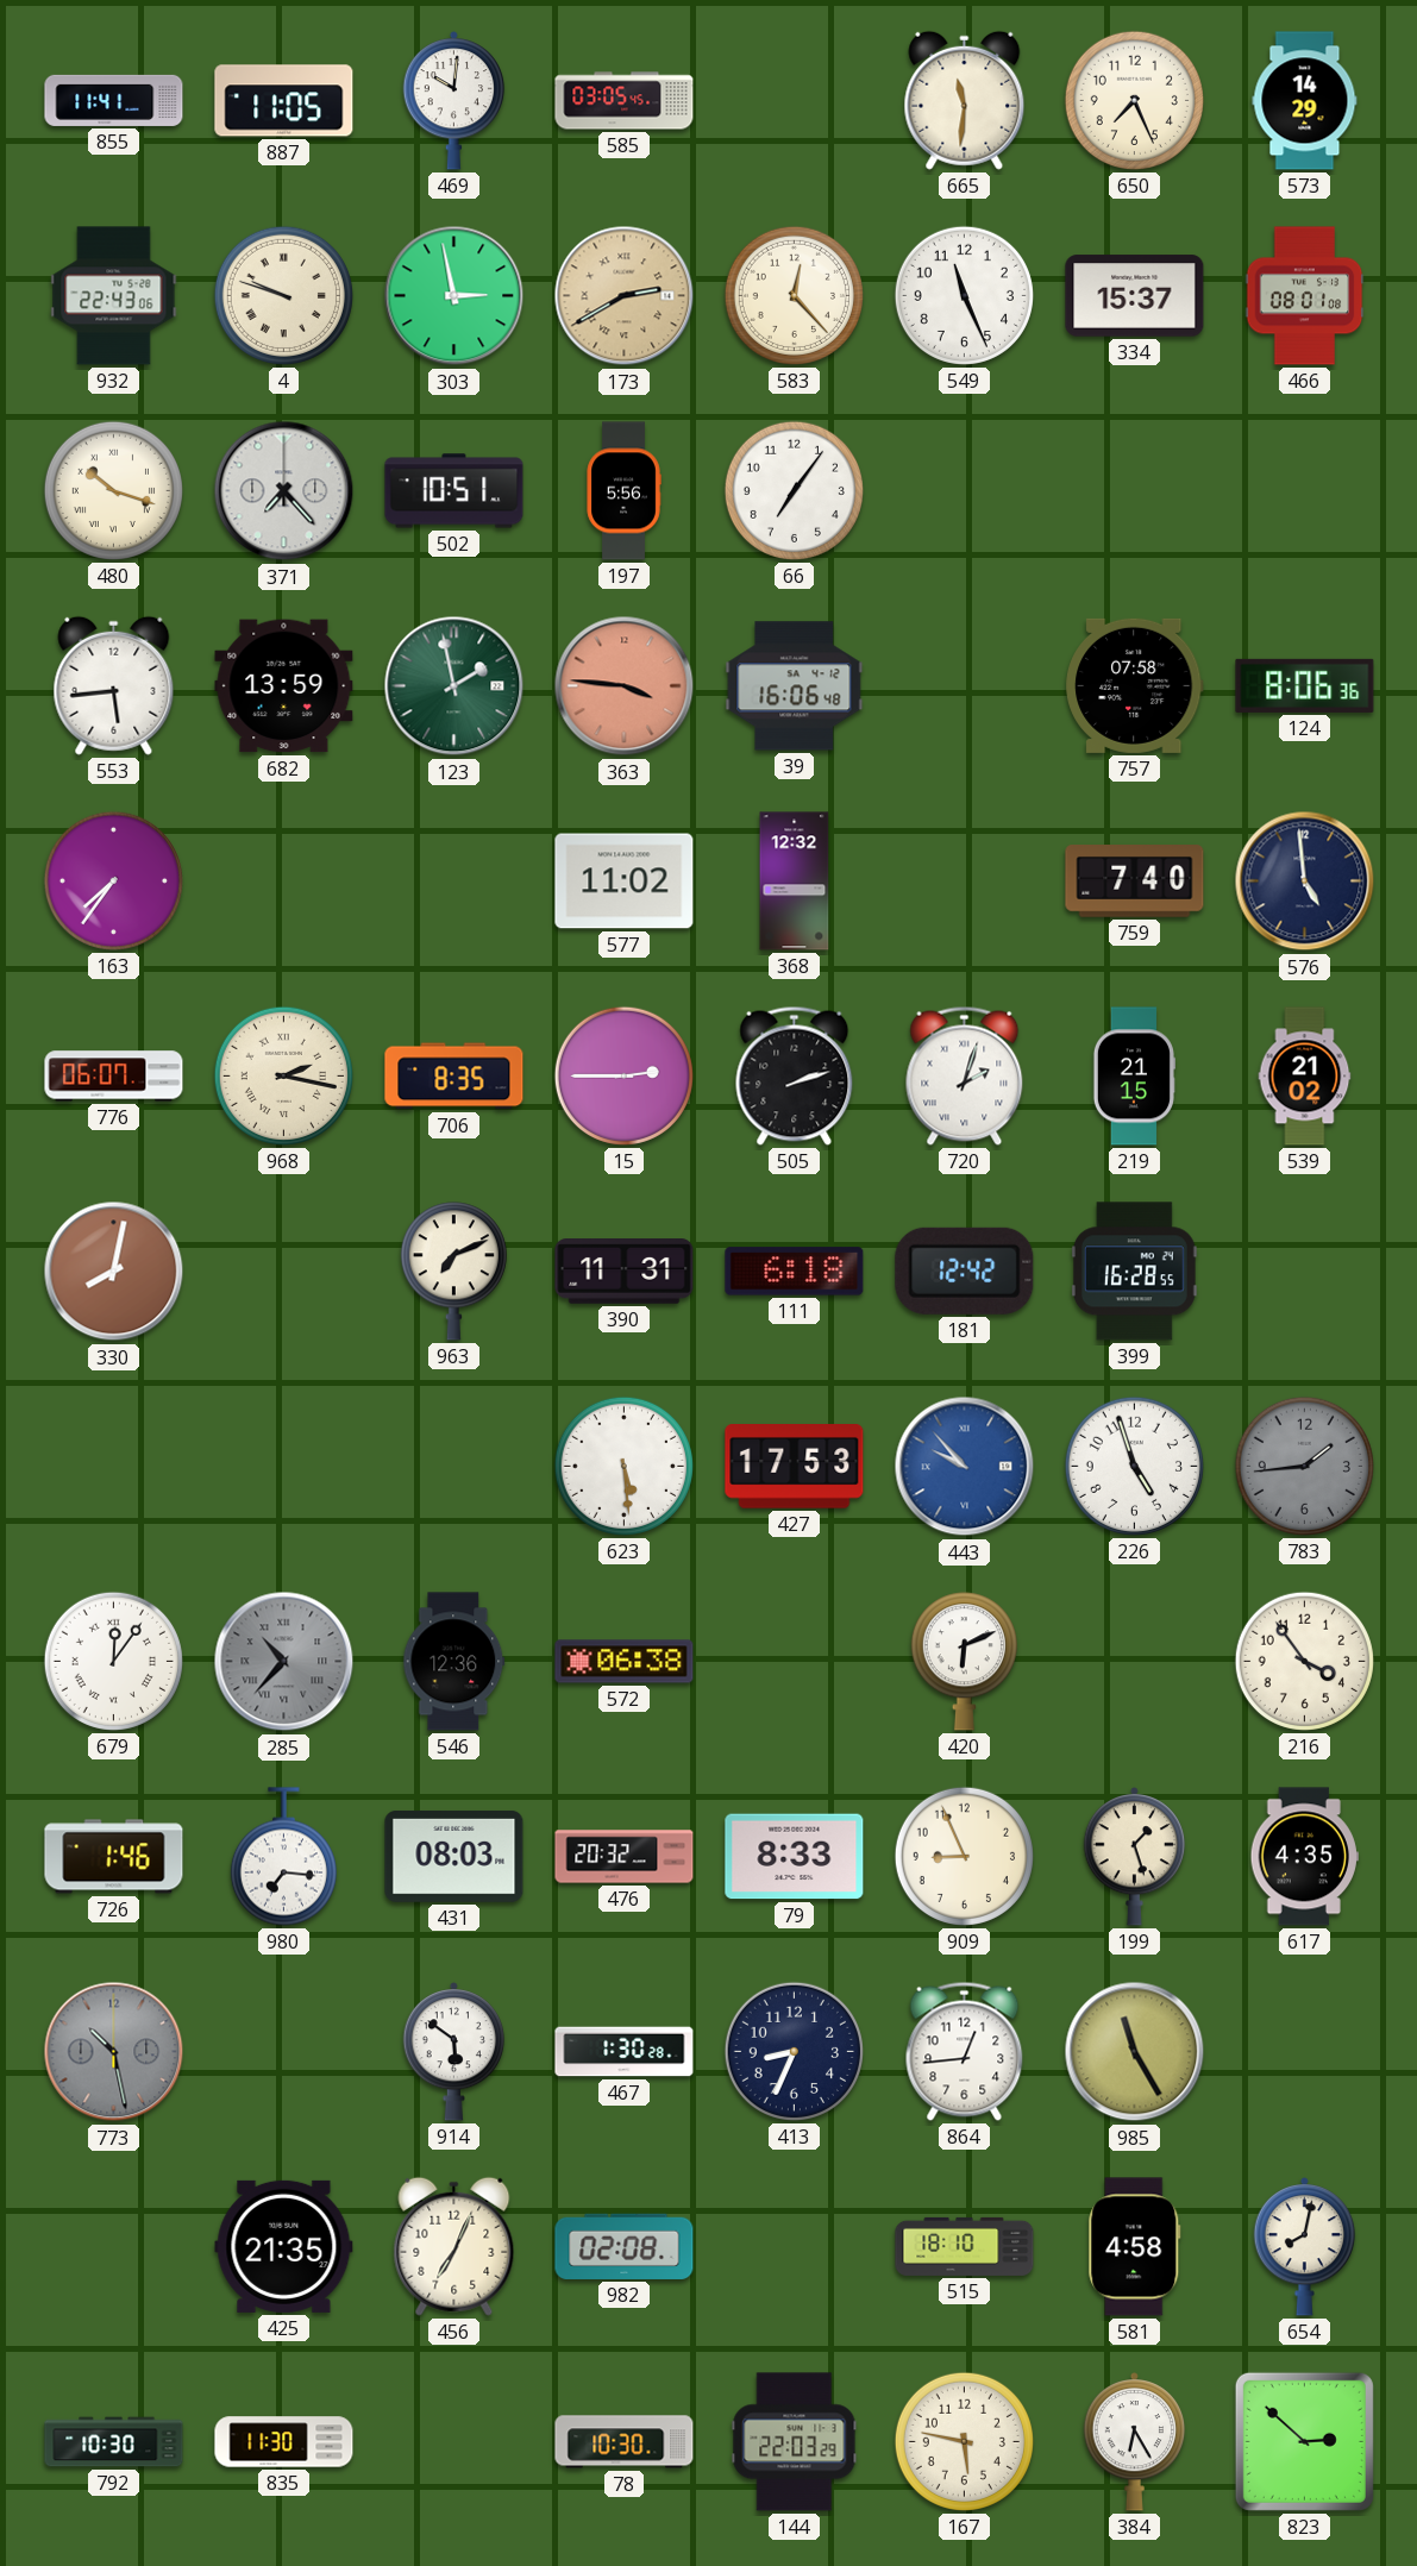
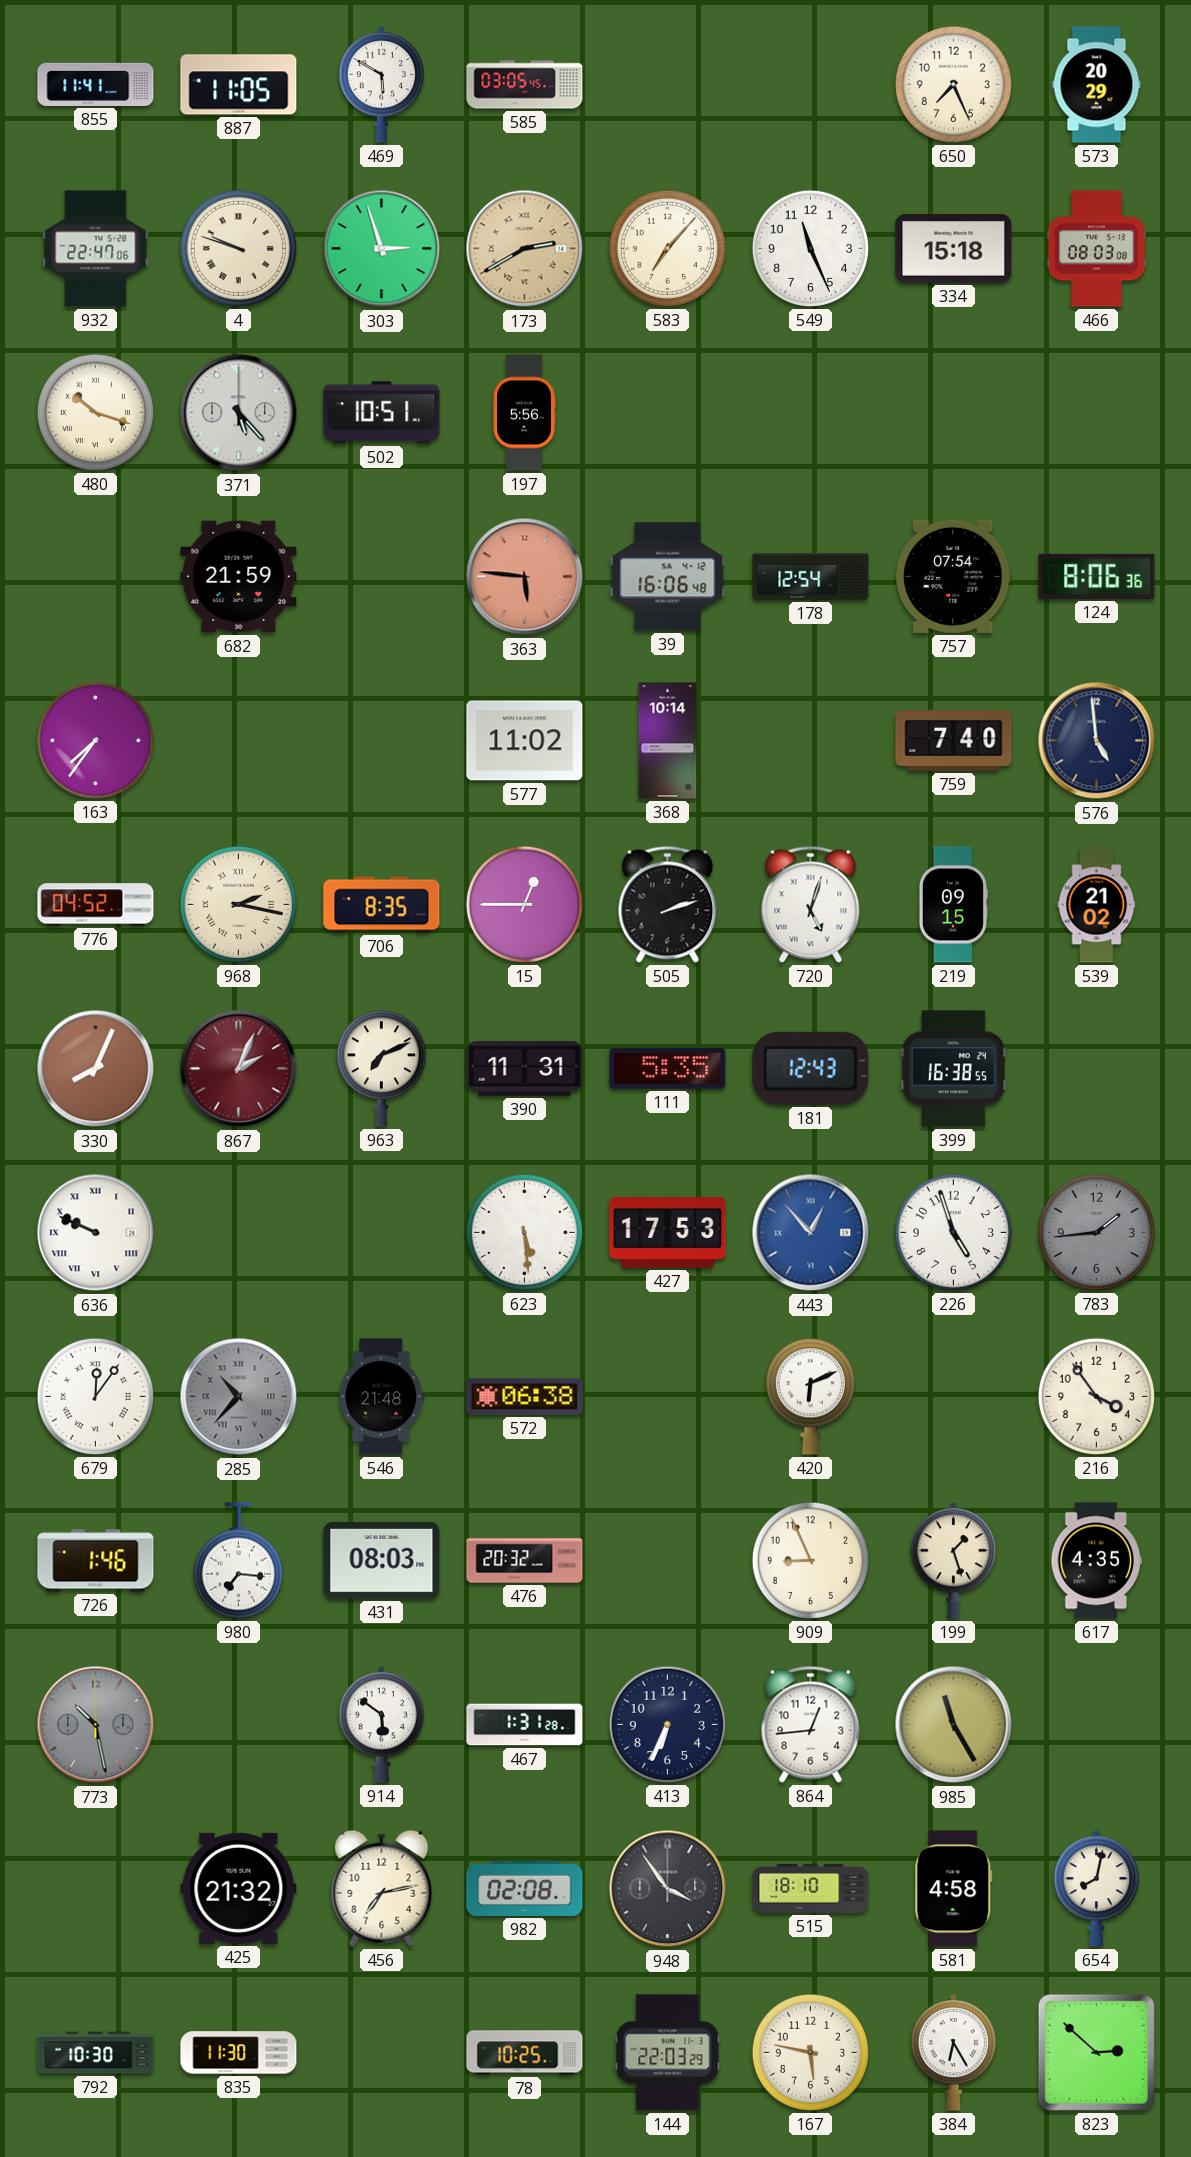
469: 10:01 -> 5:50
665: 11:31 -> none
573: 14:29 -> 20:29
932: 22:43 -> 22:47
303: 2:58 -> 2:57
583: 12:23 -> 7:07
334: 15:37 -> 15:18
466: 08:01 -> 08:03
371: 7:23 -> 5:23
66: 7:06 -> none
553: 5:44 -> none
682: 13:59 -> 21:59
123: 1:58 -> none
363: 3:46 -> 5:46
178: none -> 12:54
757: 07:58 -> 07:54
368: 12:32 -> 10:14
776: 06:07 -> 04:52
15: 2:45 -> 12:45
720: 2:03 -> 5:03
219: 21:15 -> 09:15
330: 8:02 -> 8:04
867: none -> 2:04
111: 6:18 -> 5:35
181: 12:42 -> 12:43
399: 16:28 -> 16:38
636: none -> 9:49
443: 9:53 -> 12:53
546: 12:36 -> 21:48
79: 8:33 -> none
467: 1:30 -> 1:31
413: 8:34 -> 6:34
425: 21:35 -> 21:32
456: 7:04 -> 7:13
948: none -> 3:54
78: 10:30 -> 10:25
